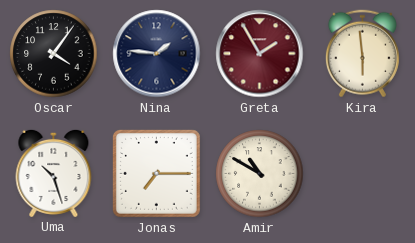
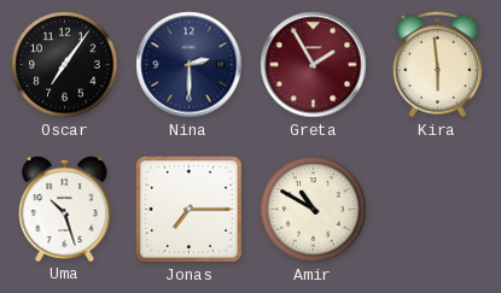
Oscar: 4:06 -> 7:06
Nina: 1:46 -> 2:30
